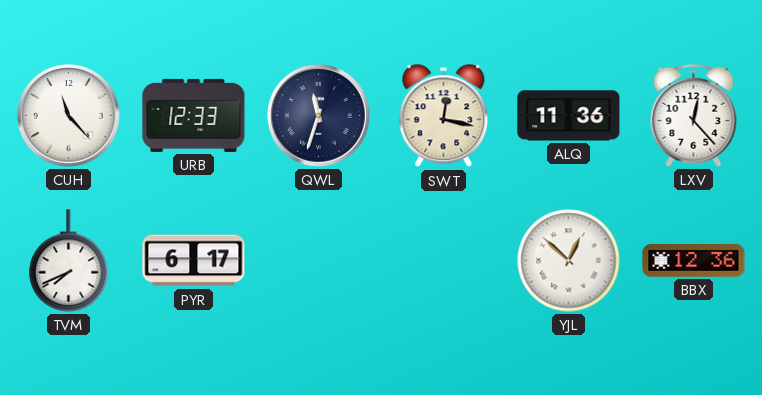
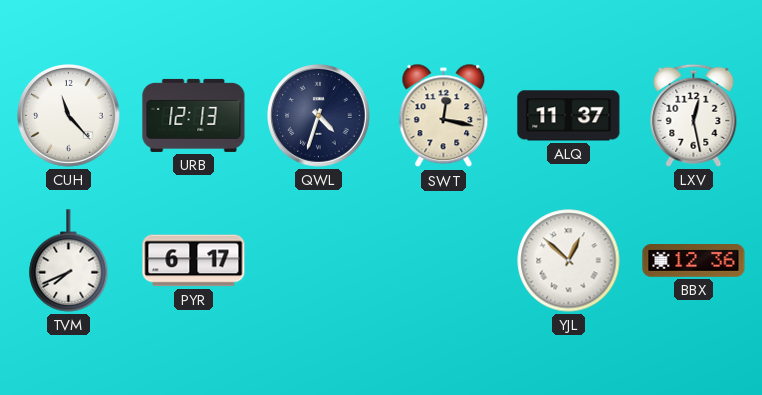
URB: 12:33 -> 12:13
QWL: 11:33 -> 4:33
ALQ: 11:36 -> 11:37
LXV: 12:23 -> 12:28
